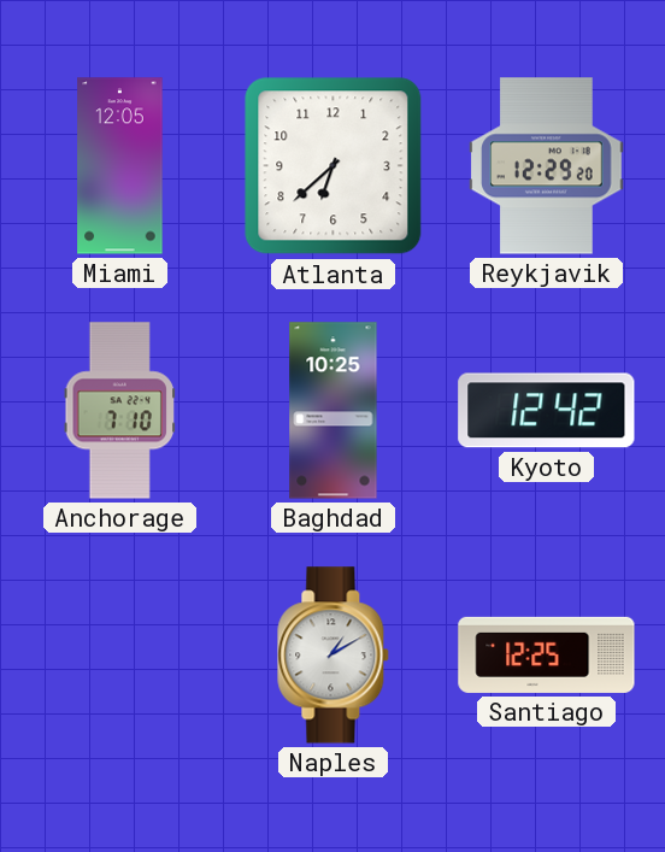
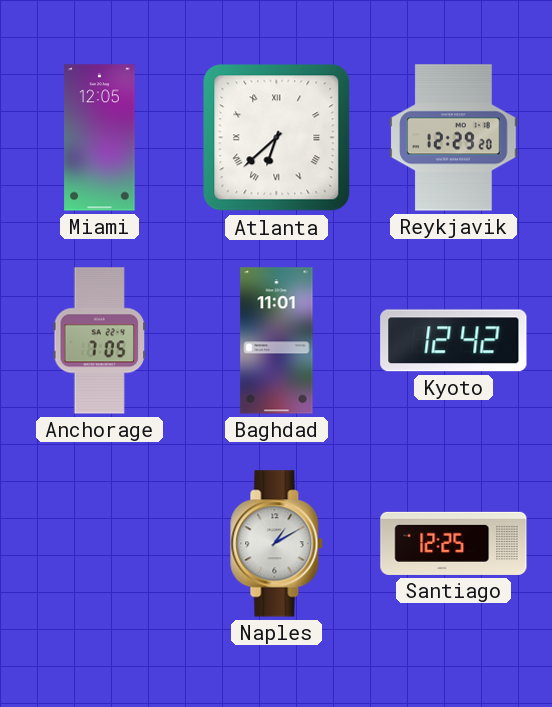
Atlanta numerals: Arabic -> Roman
Anchorage: 7:10 -> 7:05
Baghdad: 10:25 -> 11:01
